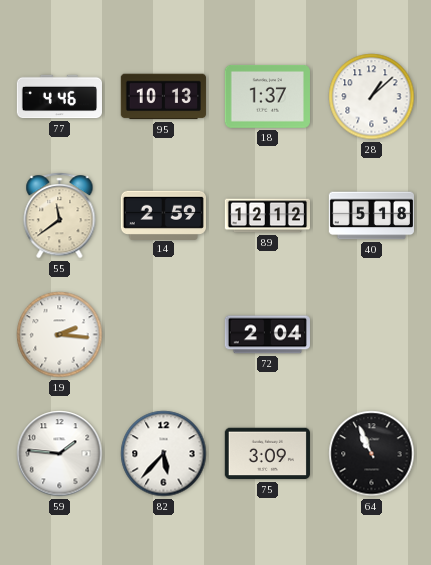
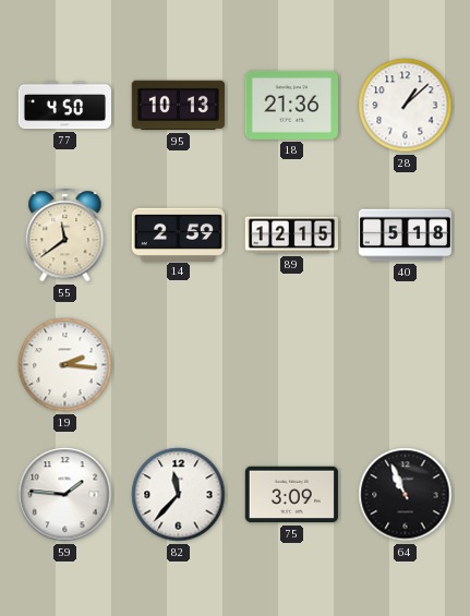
77: 4:46 -> 4:50
18: 1:37 -> 21:36
89: 12:12 -> 12:15
72: 2:04 -> none
82: 5:37 -> 11:37
